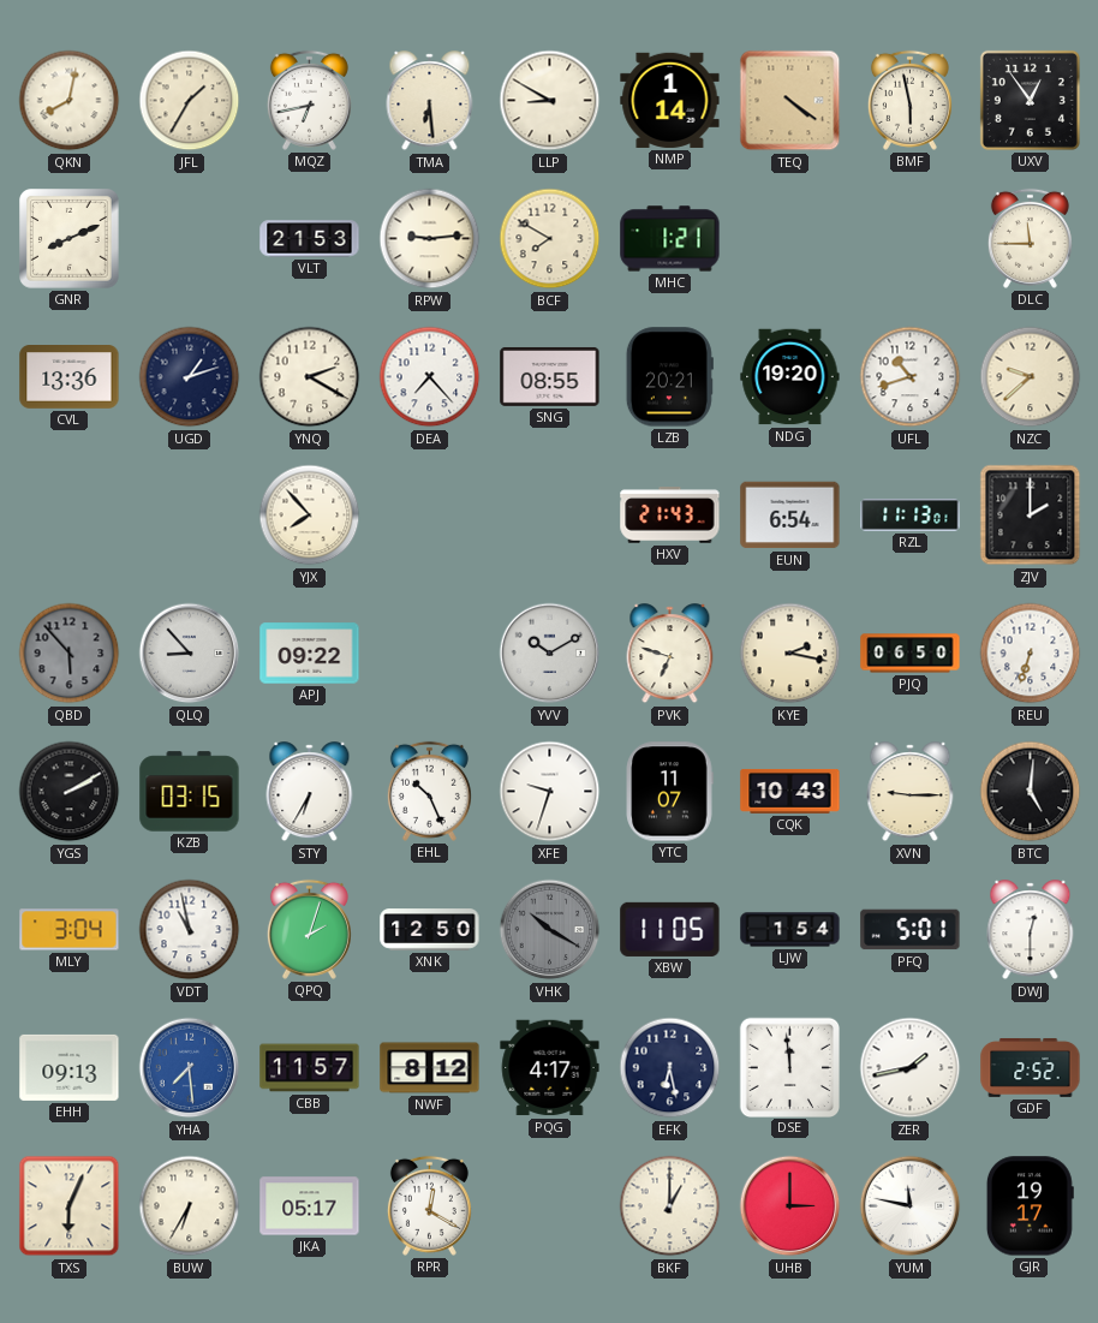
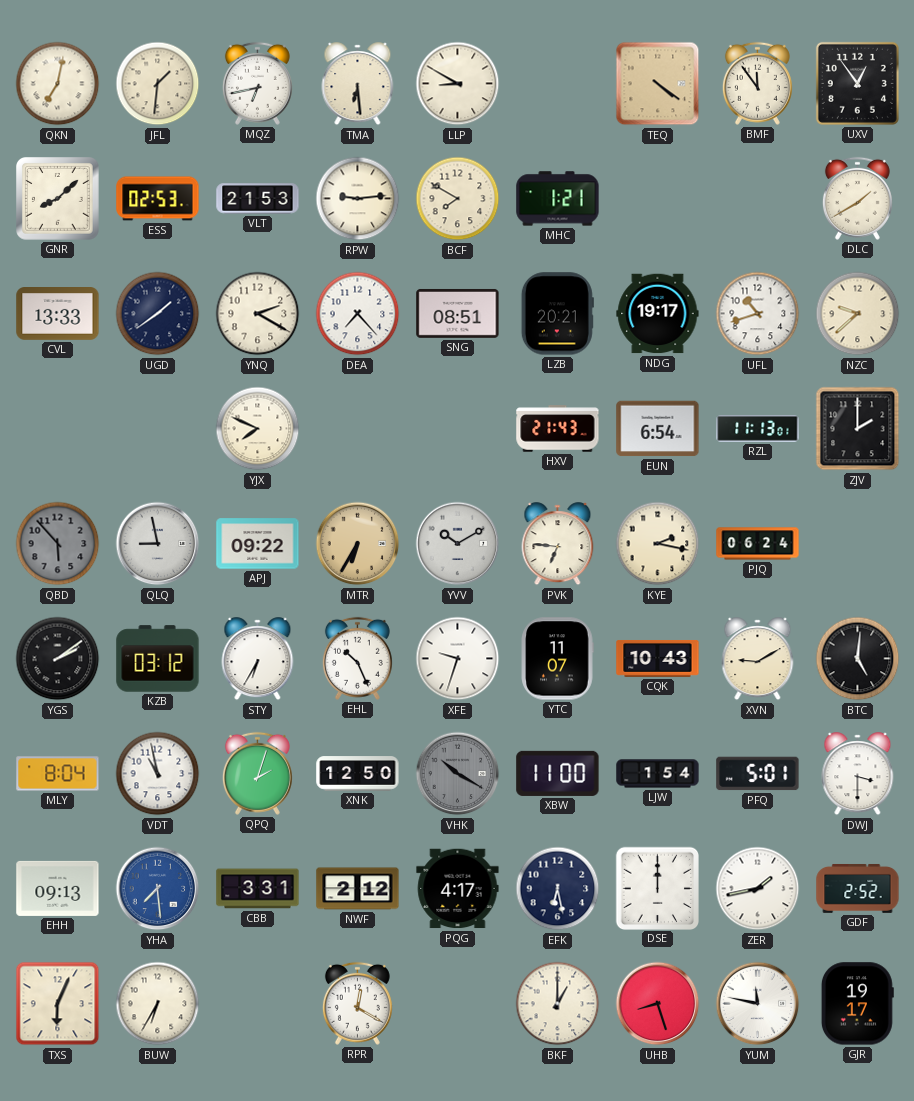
QKN: 8:02 -> 7:02
JFL: 1:35 -> 1:31
NMP: 1:14 -> none
BMF: 5:58 -> 11:54
GNR: 8:11 -> 8:08
ESS: none -> 02:53
DLC: 11:45 -> 1:40
CVL: 13:36 -> 13:33
UGD: 1:12 -> 1:39
SNG: 08:55 -> 08:51
NDG: 19:20 -> 19:17
YJX: 7:53 -> 7:49
QLQ: 8:53 -> 8:58
MTR: none -> 6:35
PVK: 6:48 -> 6:46
PJQ: 06:50 -> 06:24
REU: 6:33 -> none
YGS: 2:10 -> 2:09
KZB: 03:15 -> 03:12
XVN: 9:15 -> 9:10
MLY: 3:04 -> 8:04
XBW: 11:05 -> 11:00
DWJ: 12:30 -> 3:30
CBB: 11:57 -> 3:31
NWF: 8:12 -> 2:12
DSE: 11:59 -> 12:00
JKA: 05:17 -> none
UHB: 3:00 -> 8:27
